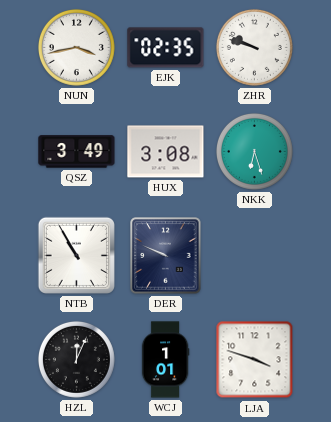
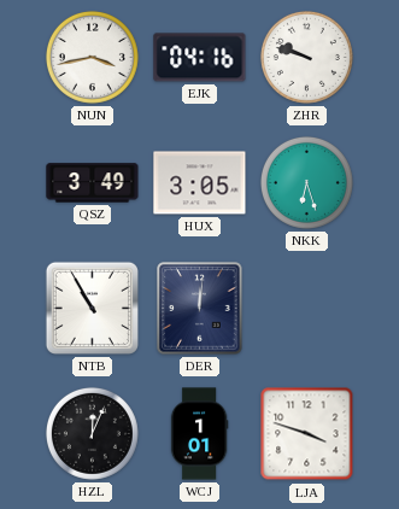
EJK: 02:35 -> 04:16
HUX: 3:08 -> 3:05
DER: 9:49 -> 12:01
